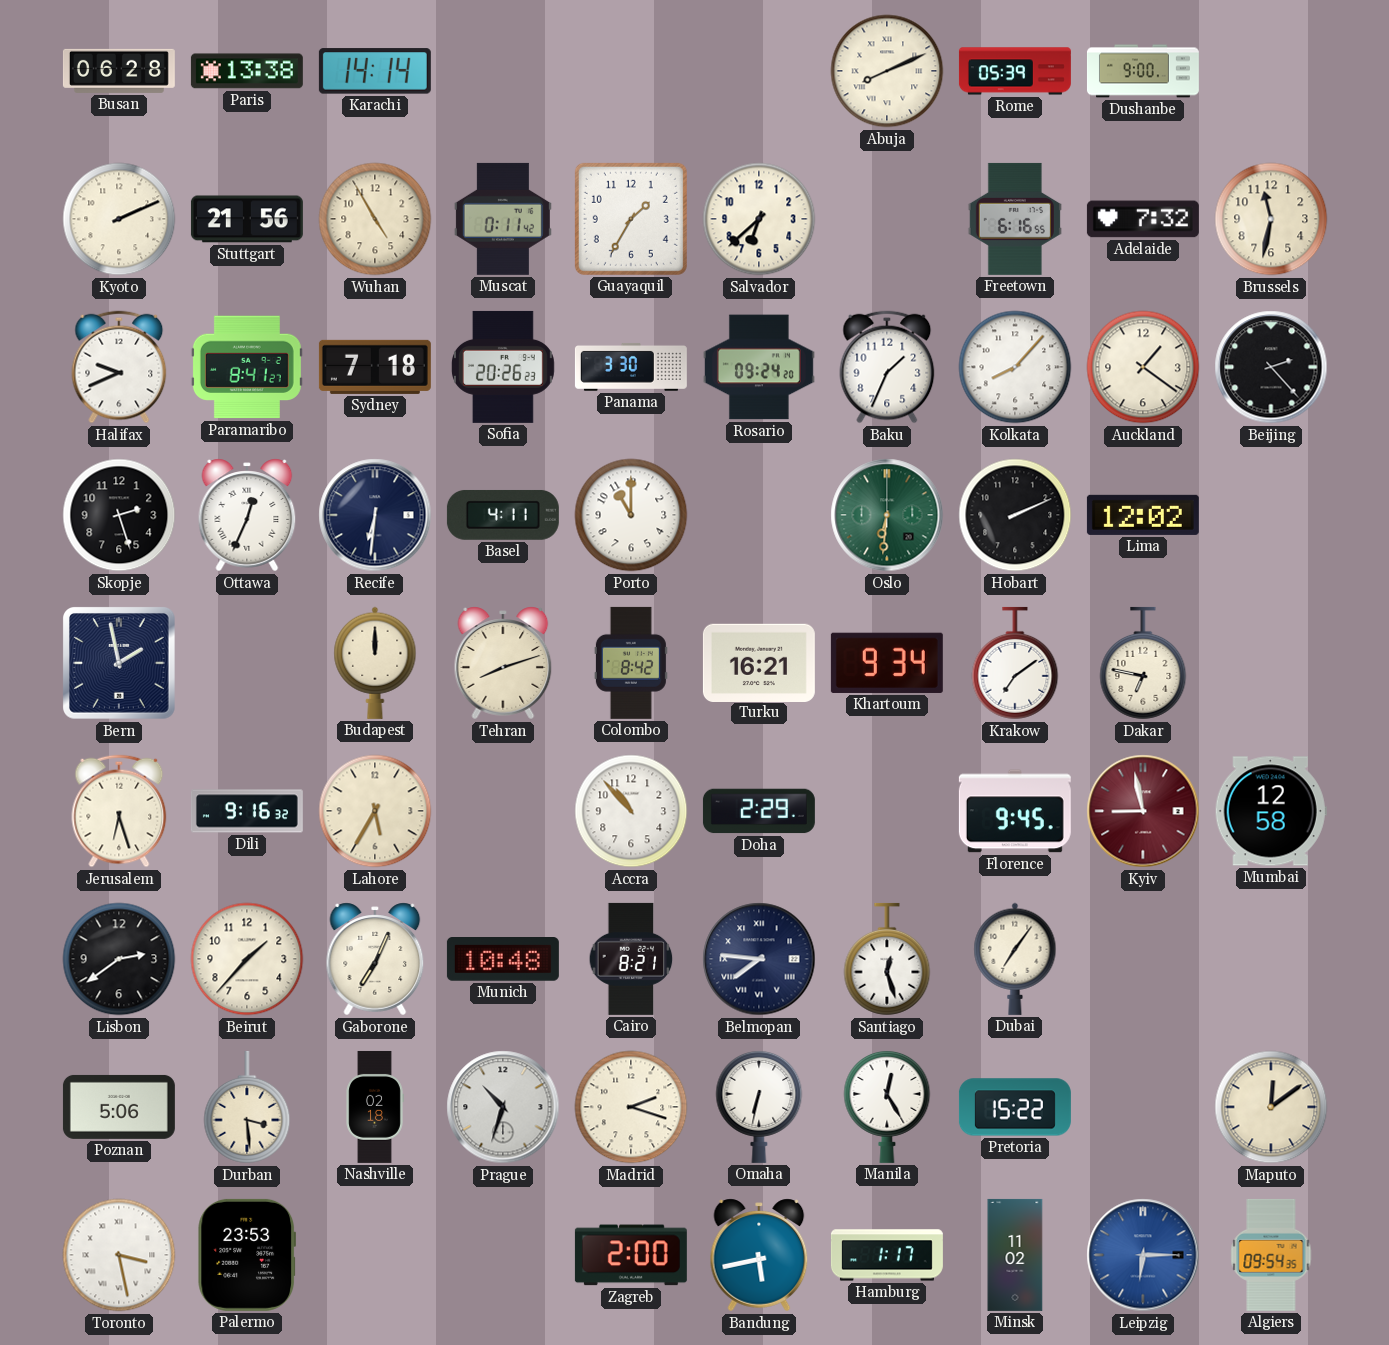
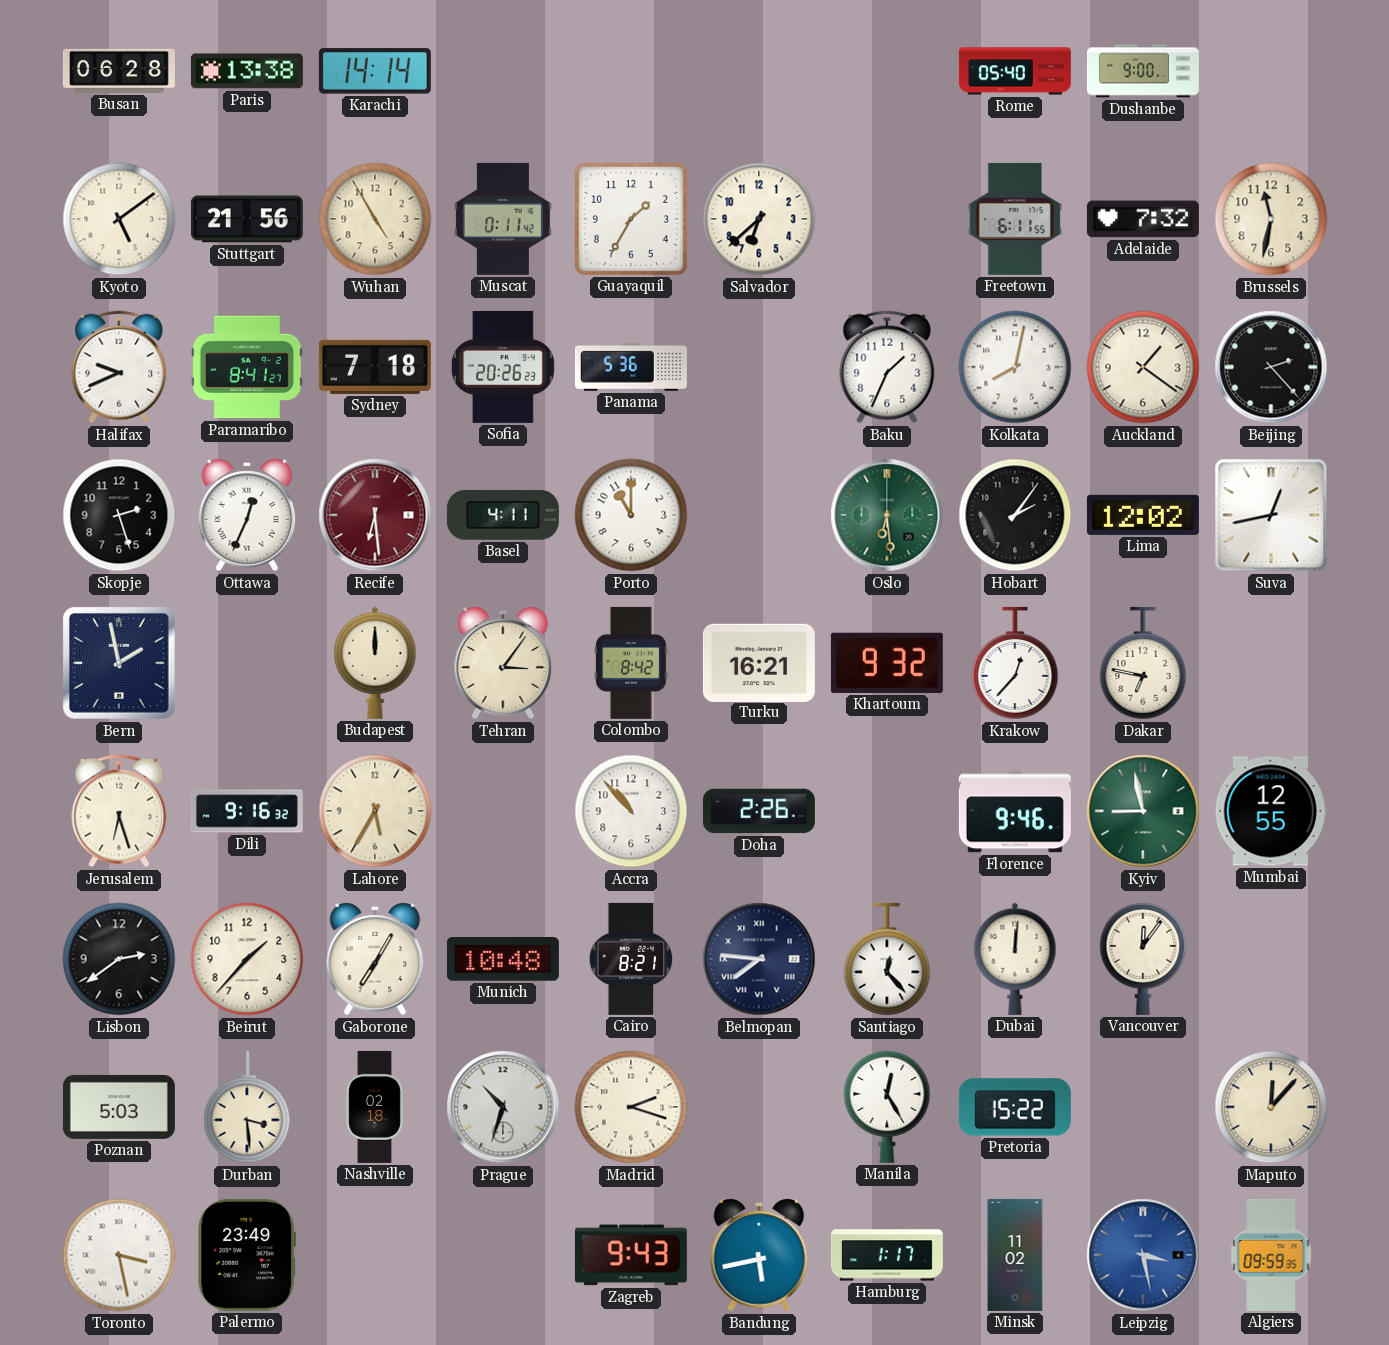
Abuja: 8:11 -> none
Rome: 05:39 -> 05:40
Kyoto: 2:11 -> 5:09
Freetown: 6:16 -> 6:11
Panama: 3:30 -> 5:36
Rosario: 09:24 -> none
Kolkata: 8:07 -> 8:02
Recife: 6:31 -> 6:29
Recife dial: navy -> burgundy
Oslo: 6:31 -> 6:29
Hobart: 2:11 -> 2:06
Suva: none -> 12:43
Tehran: 8:12 -> 3:06
Khartoum: 9:34 -> 9:32
Krakow: 7:09 -> 12:37
Doha: 2:29 -> 2:26
Florence: 9:45 -> 9:46
Kyiv dial: burgundy -> green
Mumbai: 12:58 -> 12:55
Gaborone: 7:04 -> 7:05
Santiago: 12:27 -> 12:23
Dubai: 7:06 -> 12:01
Vancouver: none -> 12:06
Poznan: 5:06 -> 5:03
Omaha: 6:32 -> none
Maputo: 12:09 -> 12:07
Palermo: 23:53 -> 23:49
Zagreb: 2:00 -> 9:43
Leipzig: 6:15 -> 3:28
Algiers: 09:54 -> 09:59
